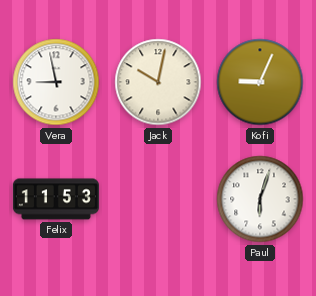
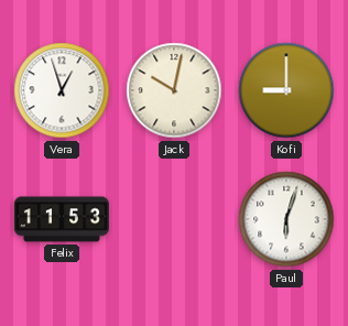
Vera: 8:58 -> 12:57
Kofi: 9:04 -> 9:00
